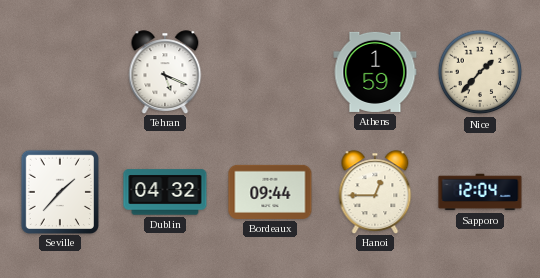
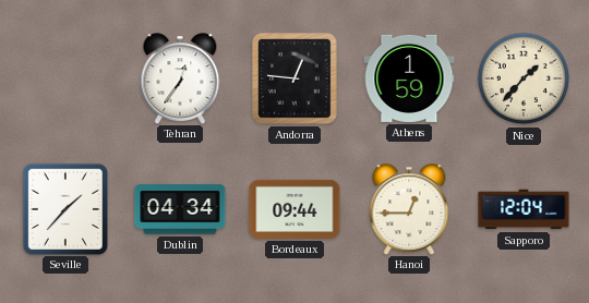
Tehran: 5:19 -> 12:36
Andorra: none -> 12:46
Dublin: 04:32 -> 04:34
